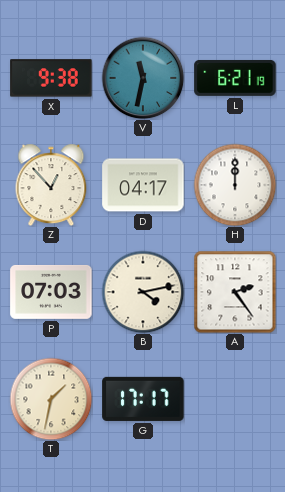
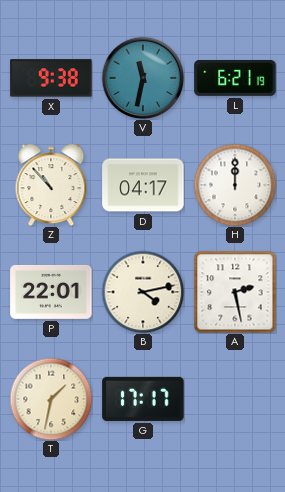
Z: 12:53 -> 10:53
P: 07:03 -> 22:01
A: 2:24 -> 2:28
